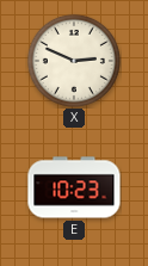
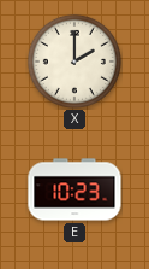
X: 2:49 -> 2:00
